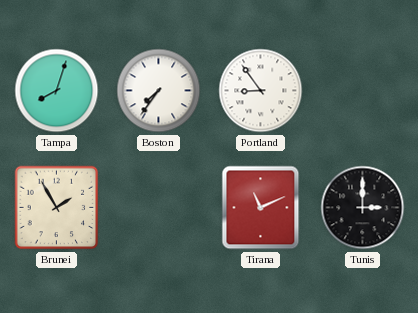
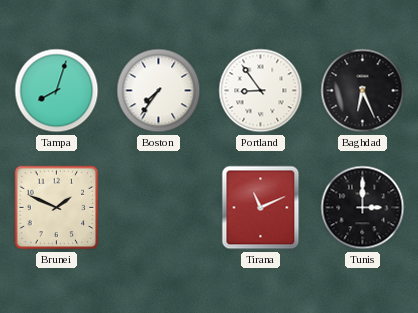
Baghdad: none -> 6:26
Brunei: 1:55 -> 1:49
